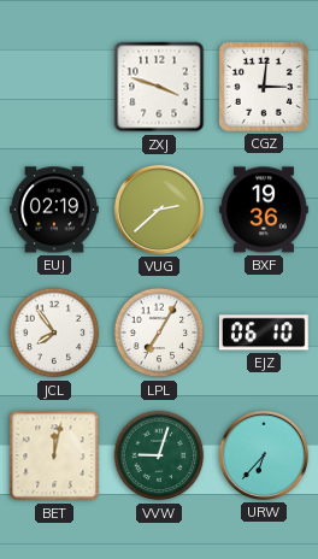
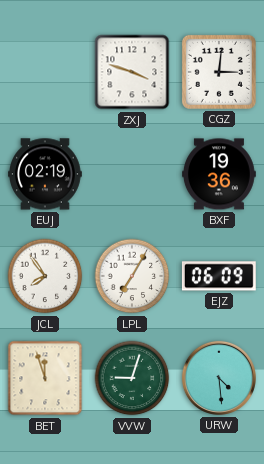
VUG: 2:38 -> none
EJZ: 06:10 -> 06:09
BET: 12:02 -> 11:57
URW: 6:37 -> 4:29
